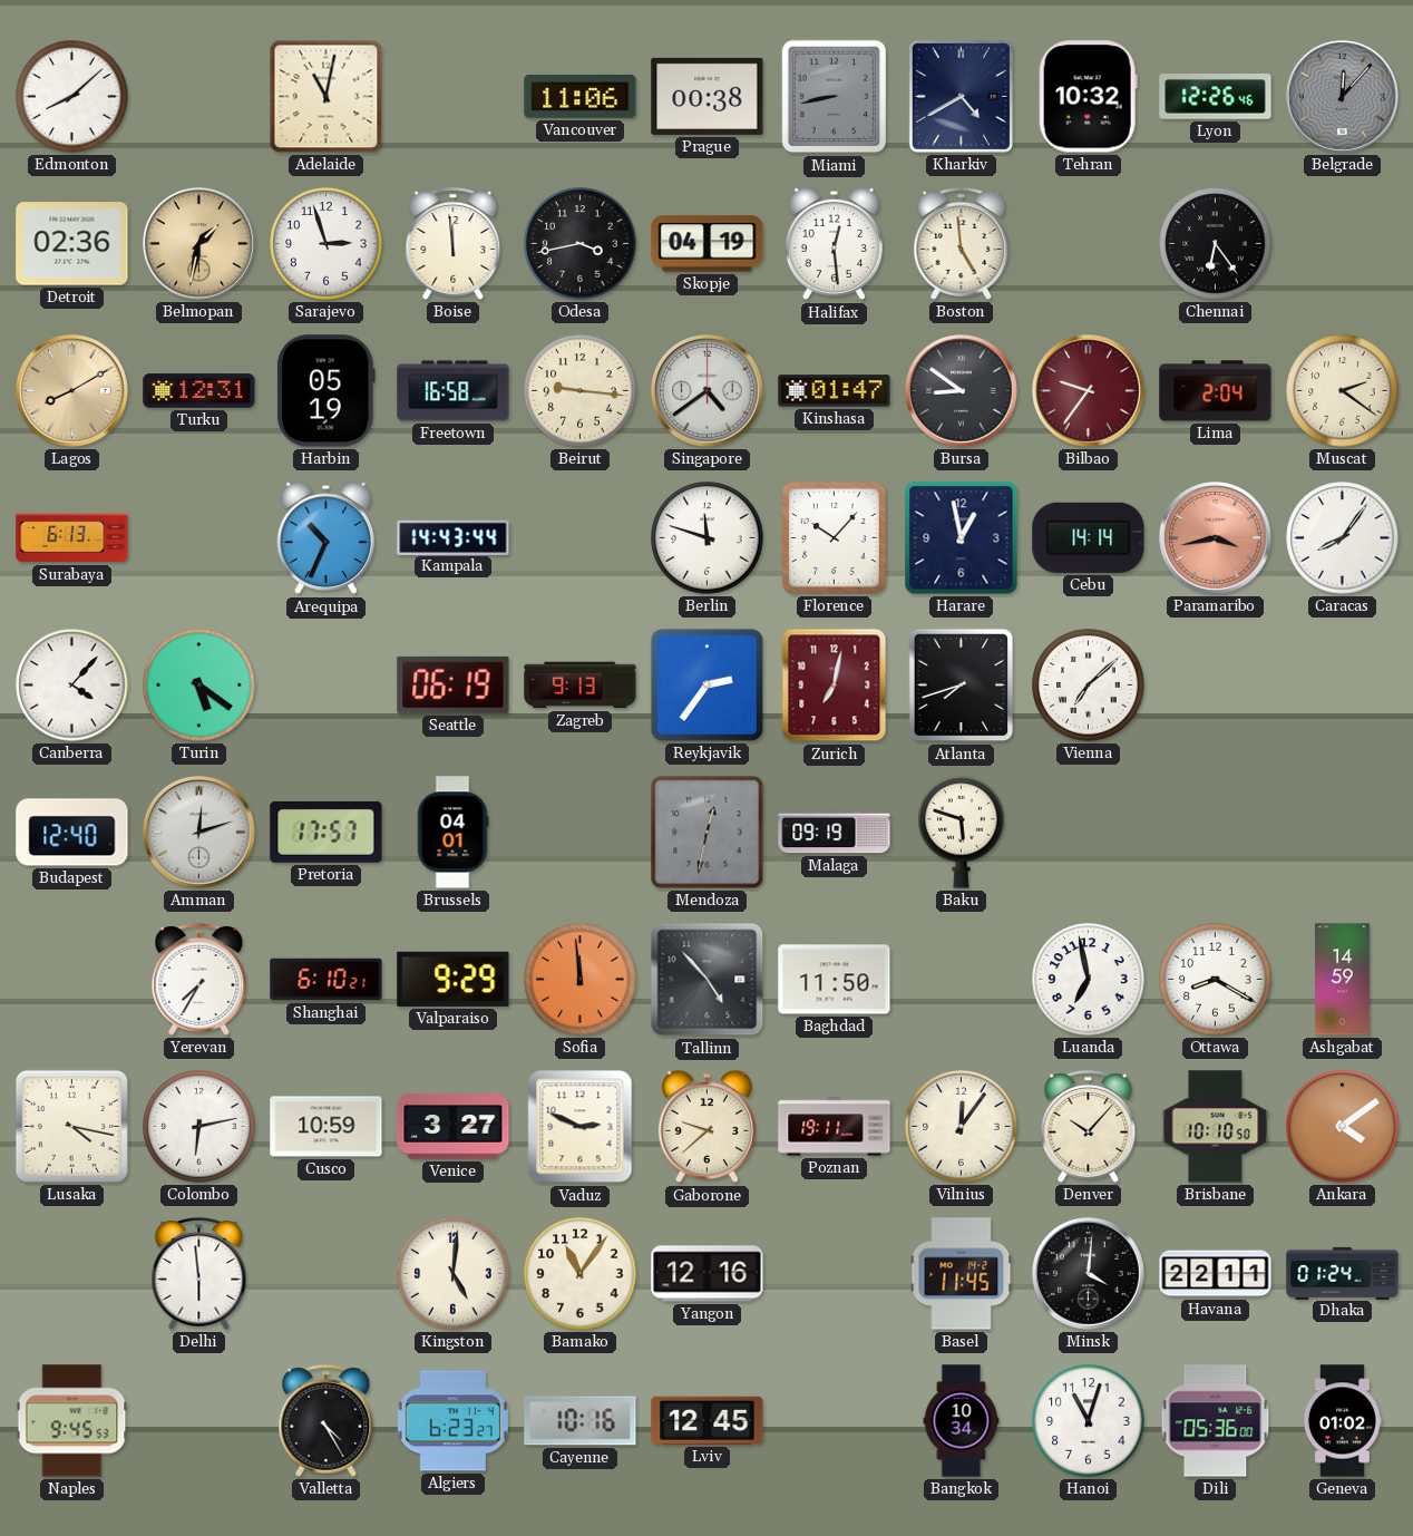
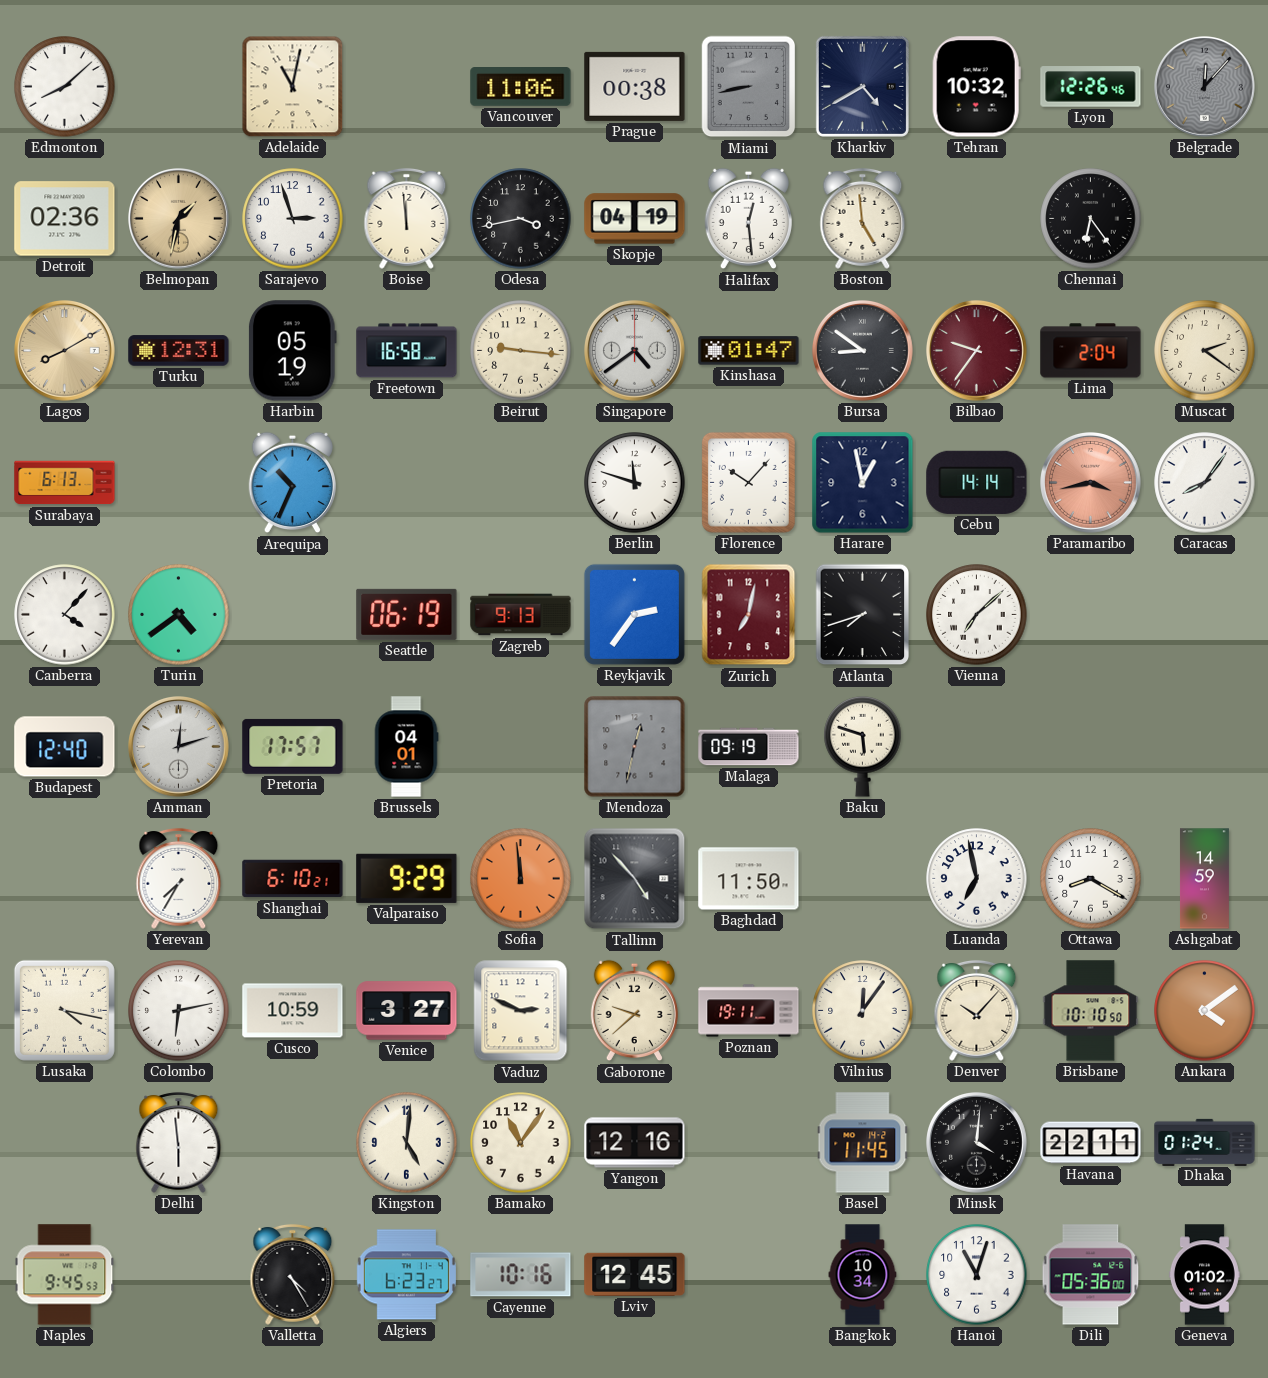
Kampala: 14:43 -> none
Turin: 5:21 -> 4:39
